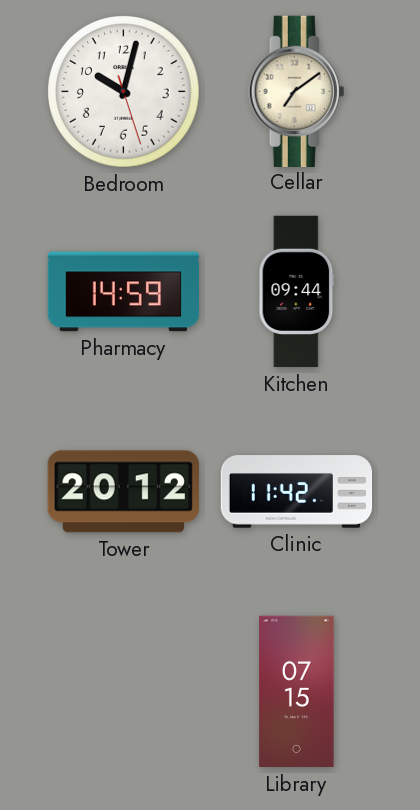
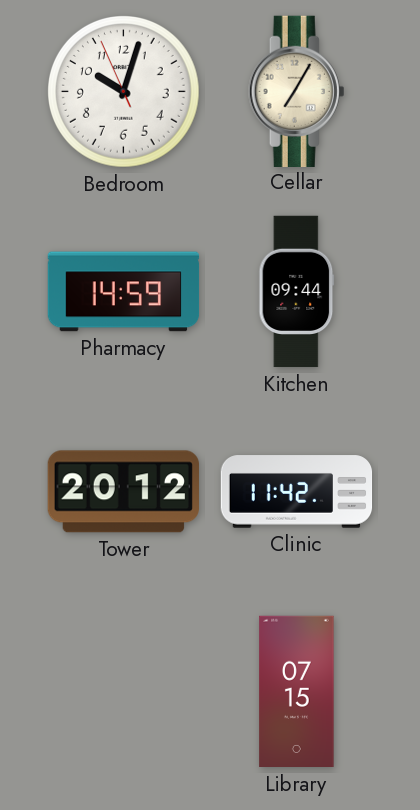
Bedroom: 10:02:27 -> 10:02:56
Cellar: 7:09 -> 7:05
